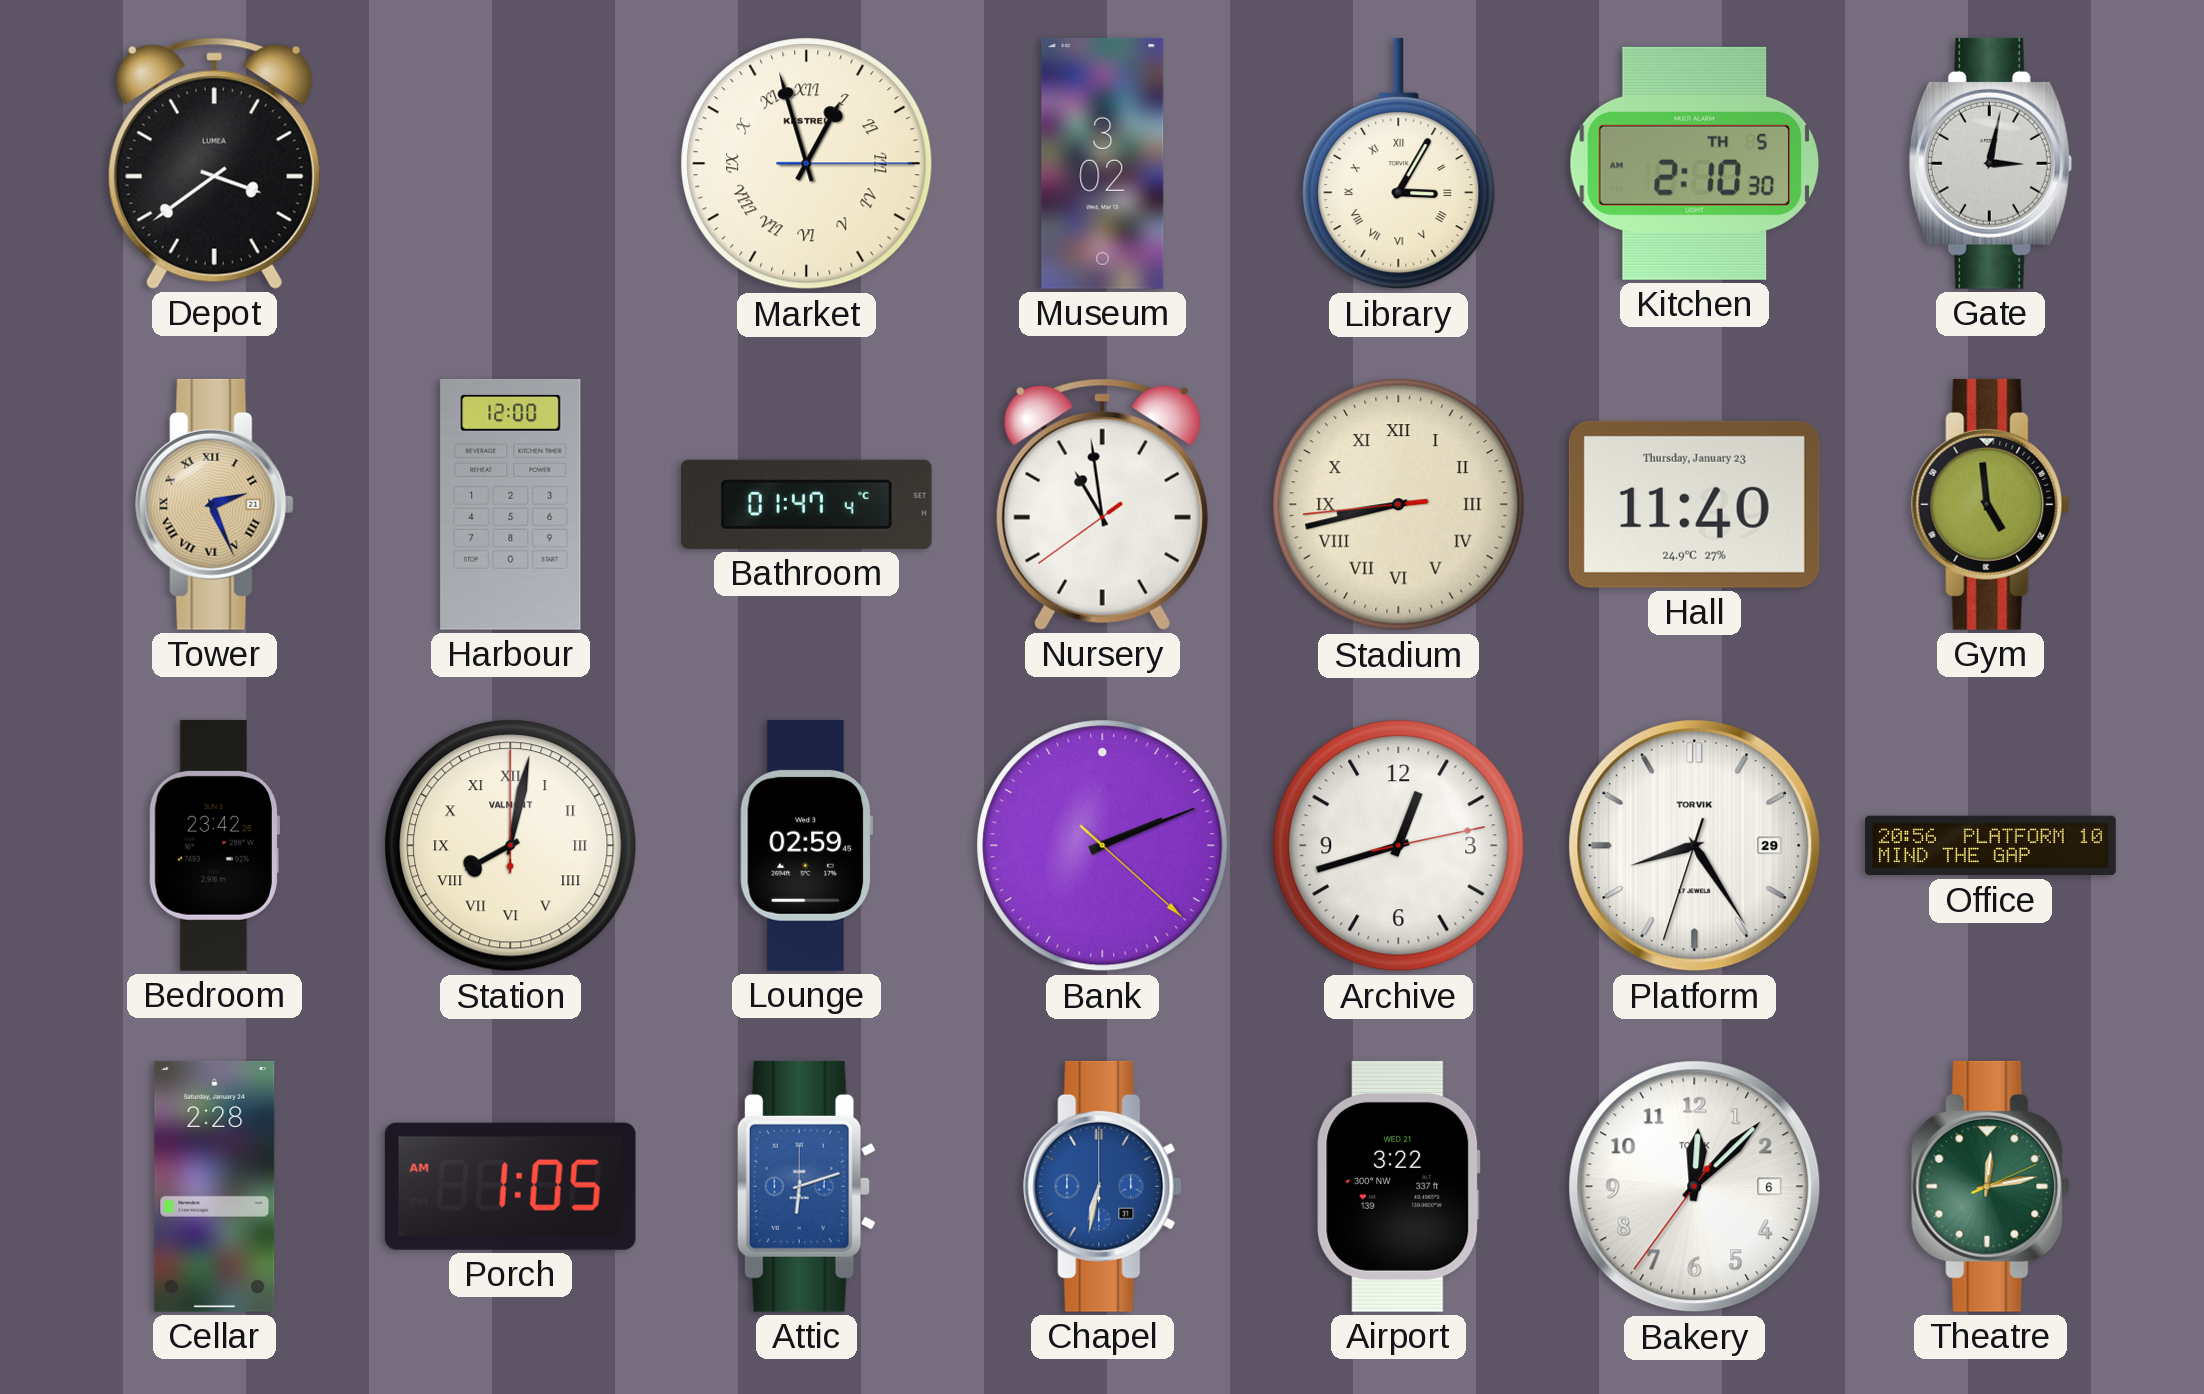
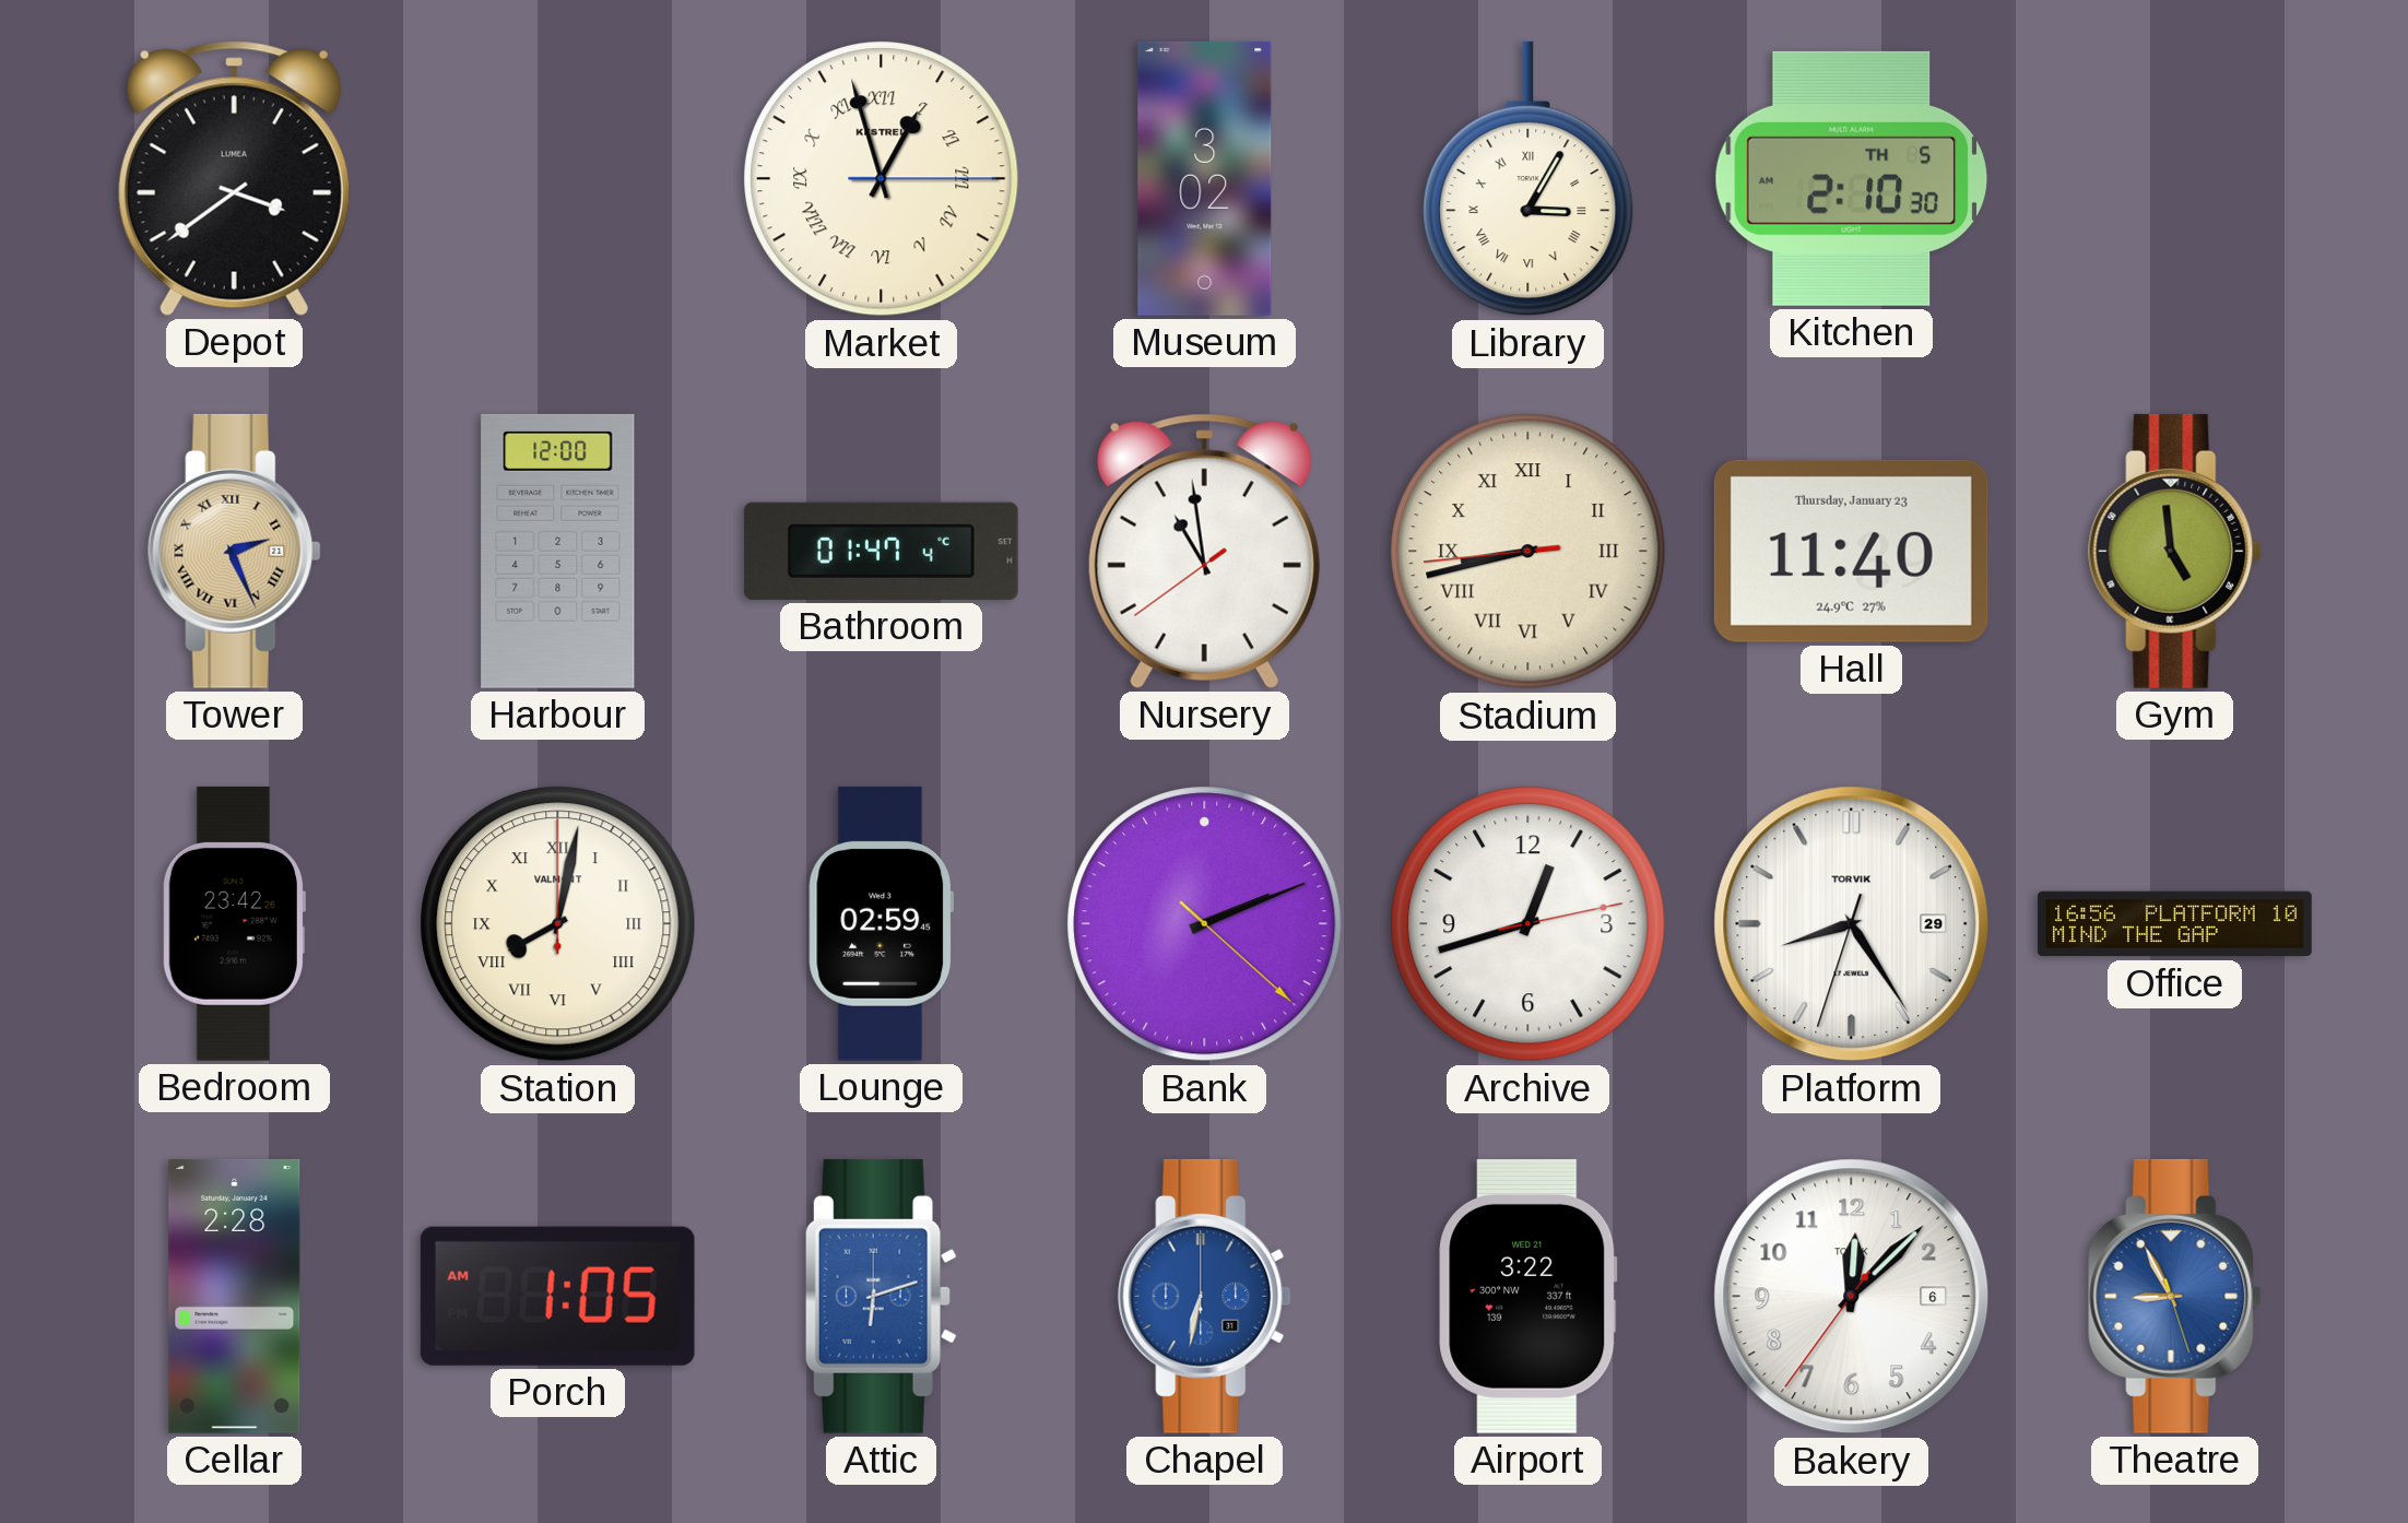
Gate: 3:02 -> none
Office: 20:56 -> 16:56
Theatre: 12:13 -> 8:55
Theatre dial: green -> blue
